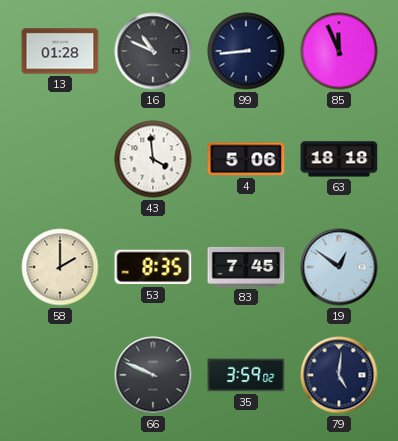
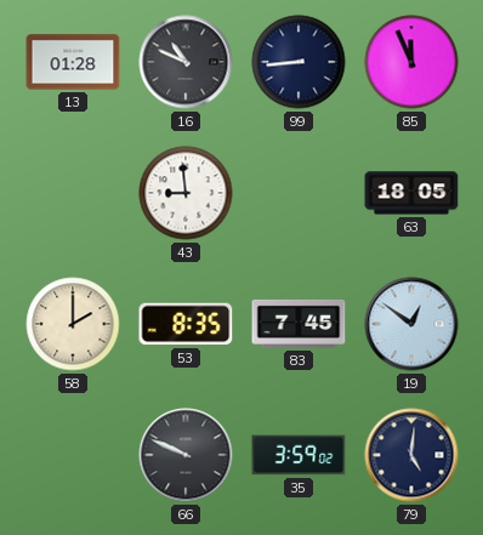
43: 3:59 -> 8:59
4: 5:06 -> none
63: 18:18 -> 18:05
